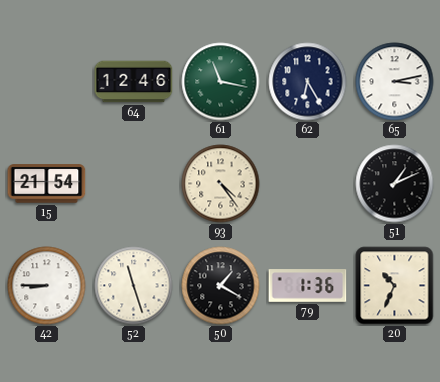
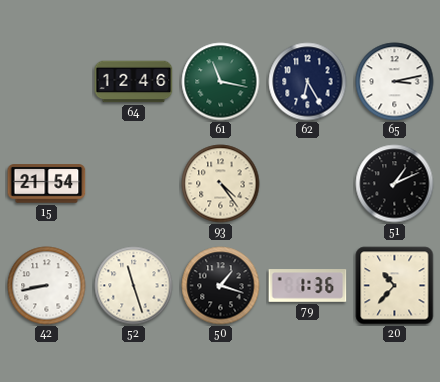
42: 8:45 -> 8:43
50: 1:20 -> 1:18
20: 10:34 -> 10:37
